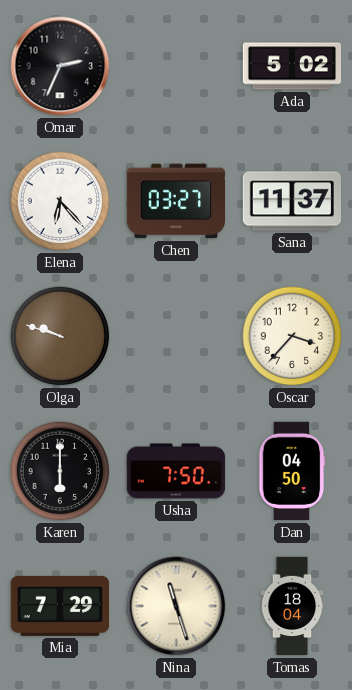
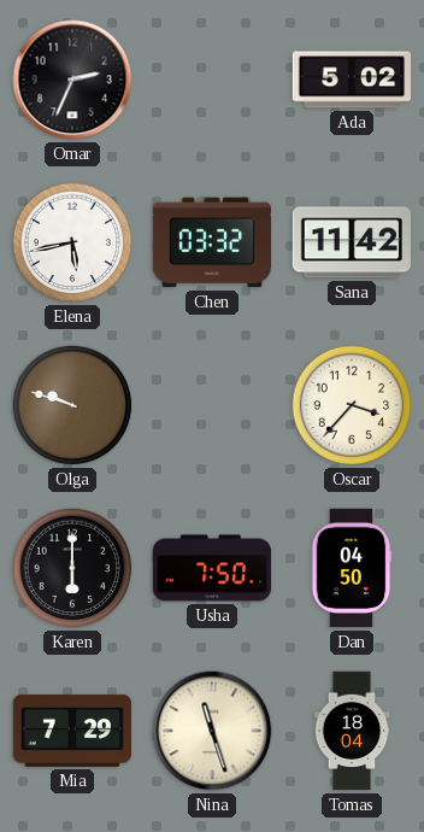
Elena: 6:23 -> 5:43
Chen: 03:27 -> 03:32
Sana: 11:37 -> 11:42
